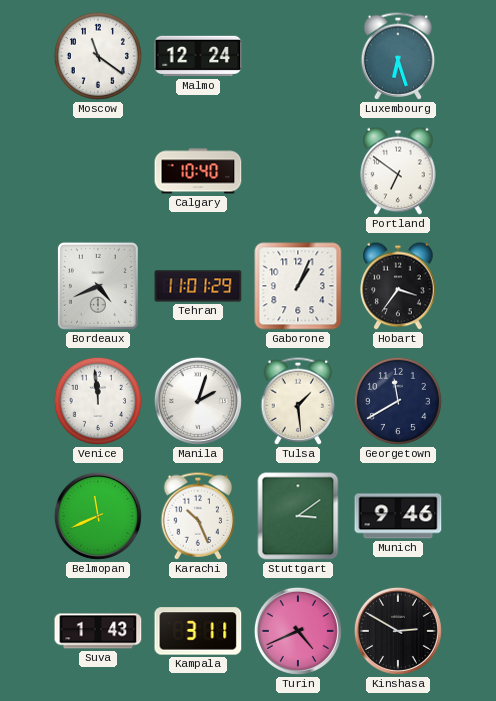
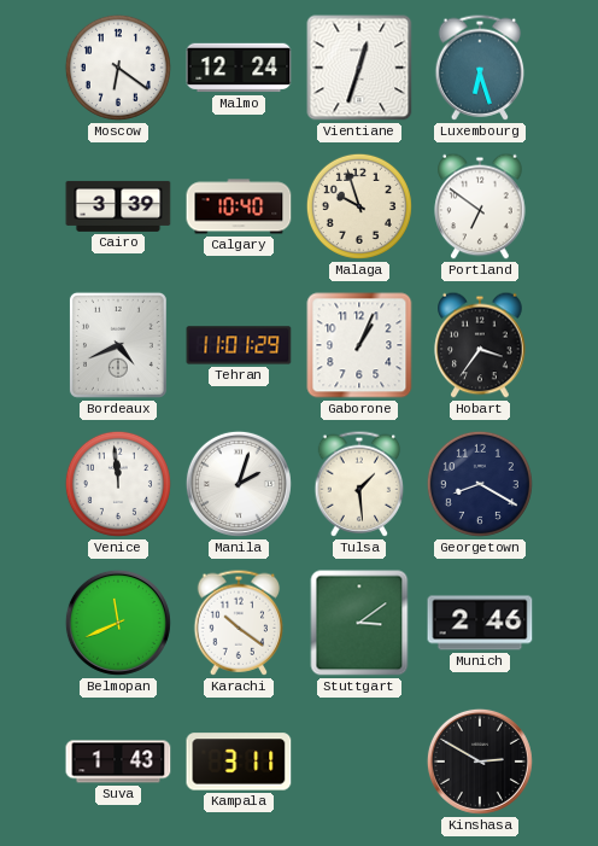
Moscow: 11:21 -> 6:21
Vientiane: none -> 12:33
Cairo: none -> 3:39
Malaga: none -> 9:57
Georgetown: 11:40 -> 8:20
Karachi: 10:26 -> 10:21
Munich: 9:46 -> 2:46
Turin: 4:41 -> none
